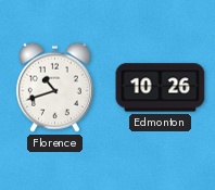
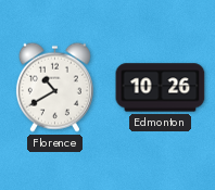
Florence: 10:42 -> 10:40
